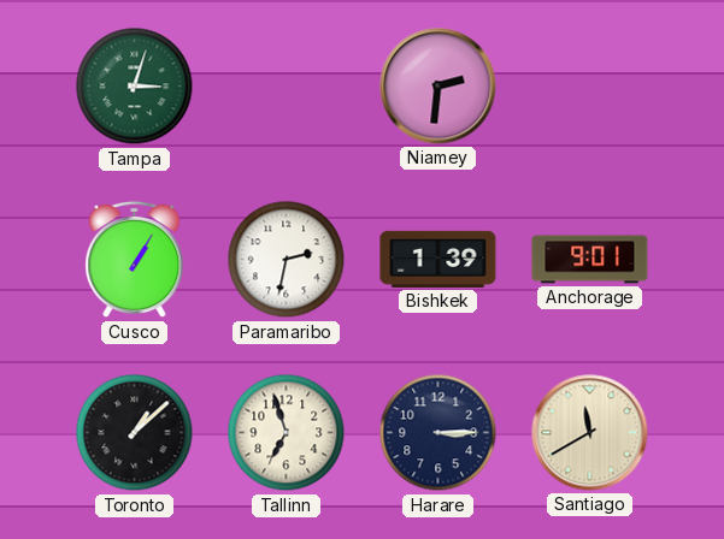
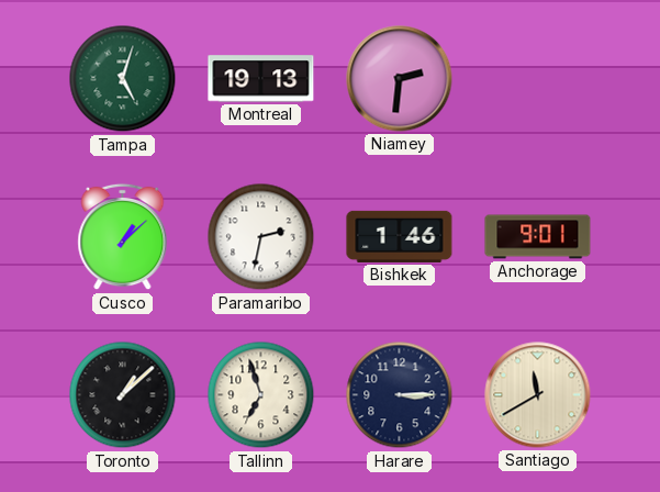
Tampa: 3:03 -> 5:03
Montreal: none -> 19:13
Cusco: 1:05 -> 1:08
Bishkek: 1:39 -> 1:46
